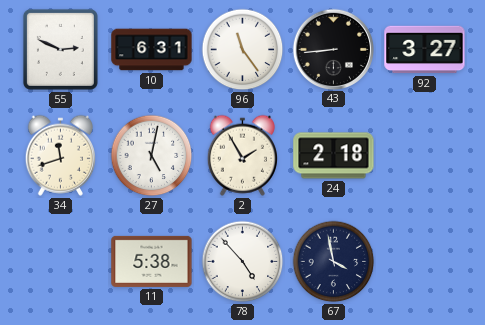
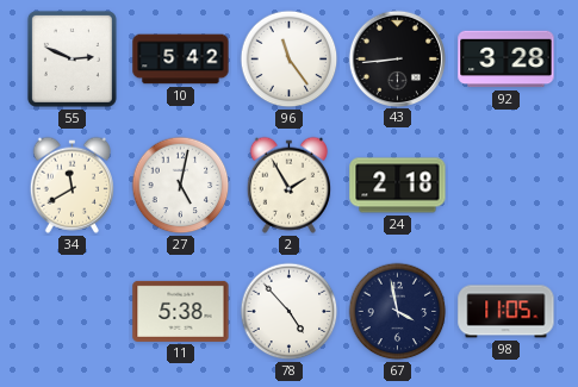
10: 6:31 -> 5:42
92: 3:27 -> 3:28
34: 11:42 -> 11:40
98: none -> 11:05
